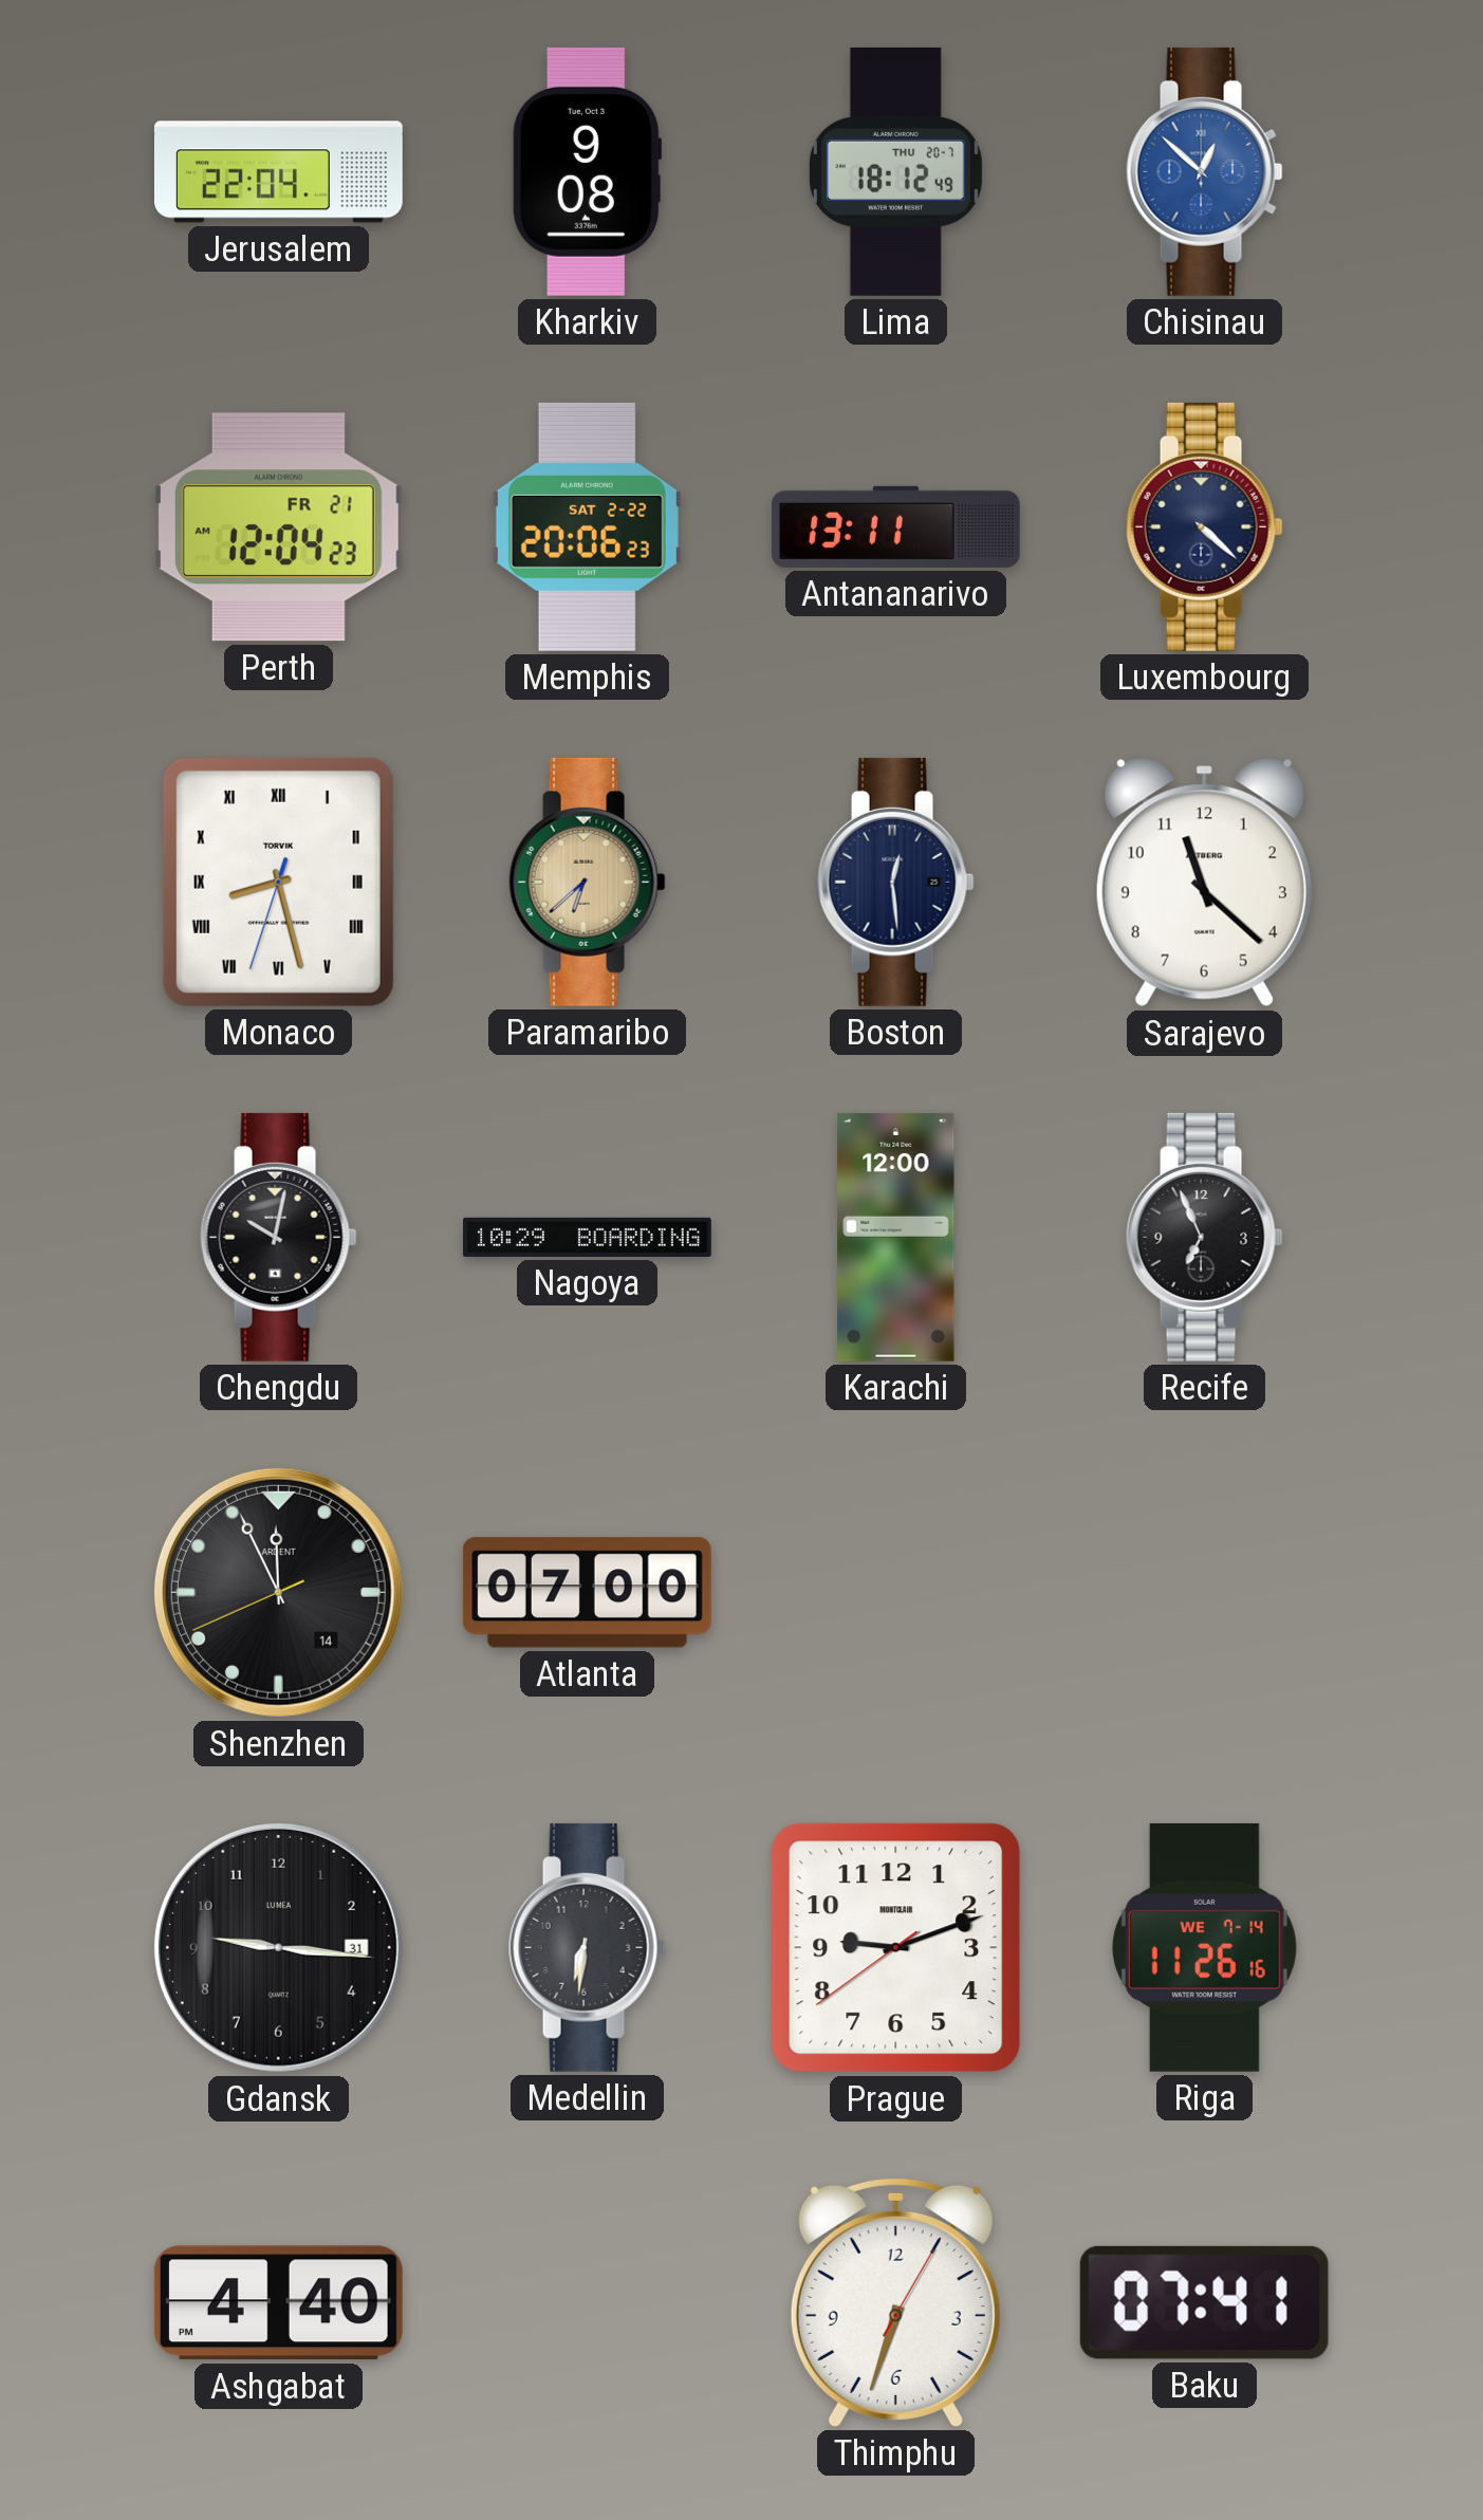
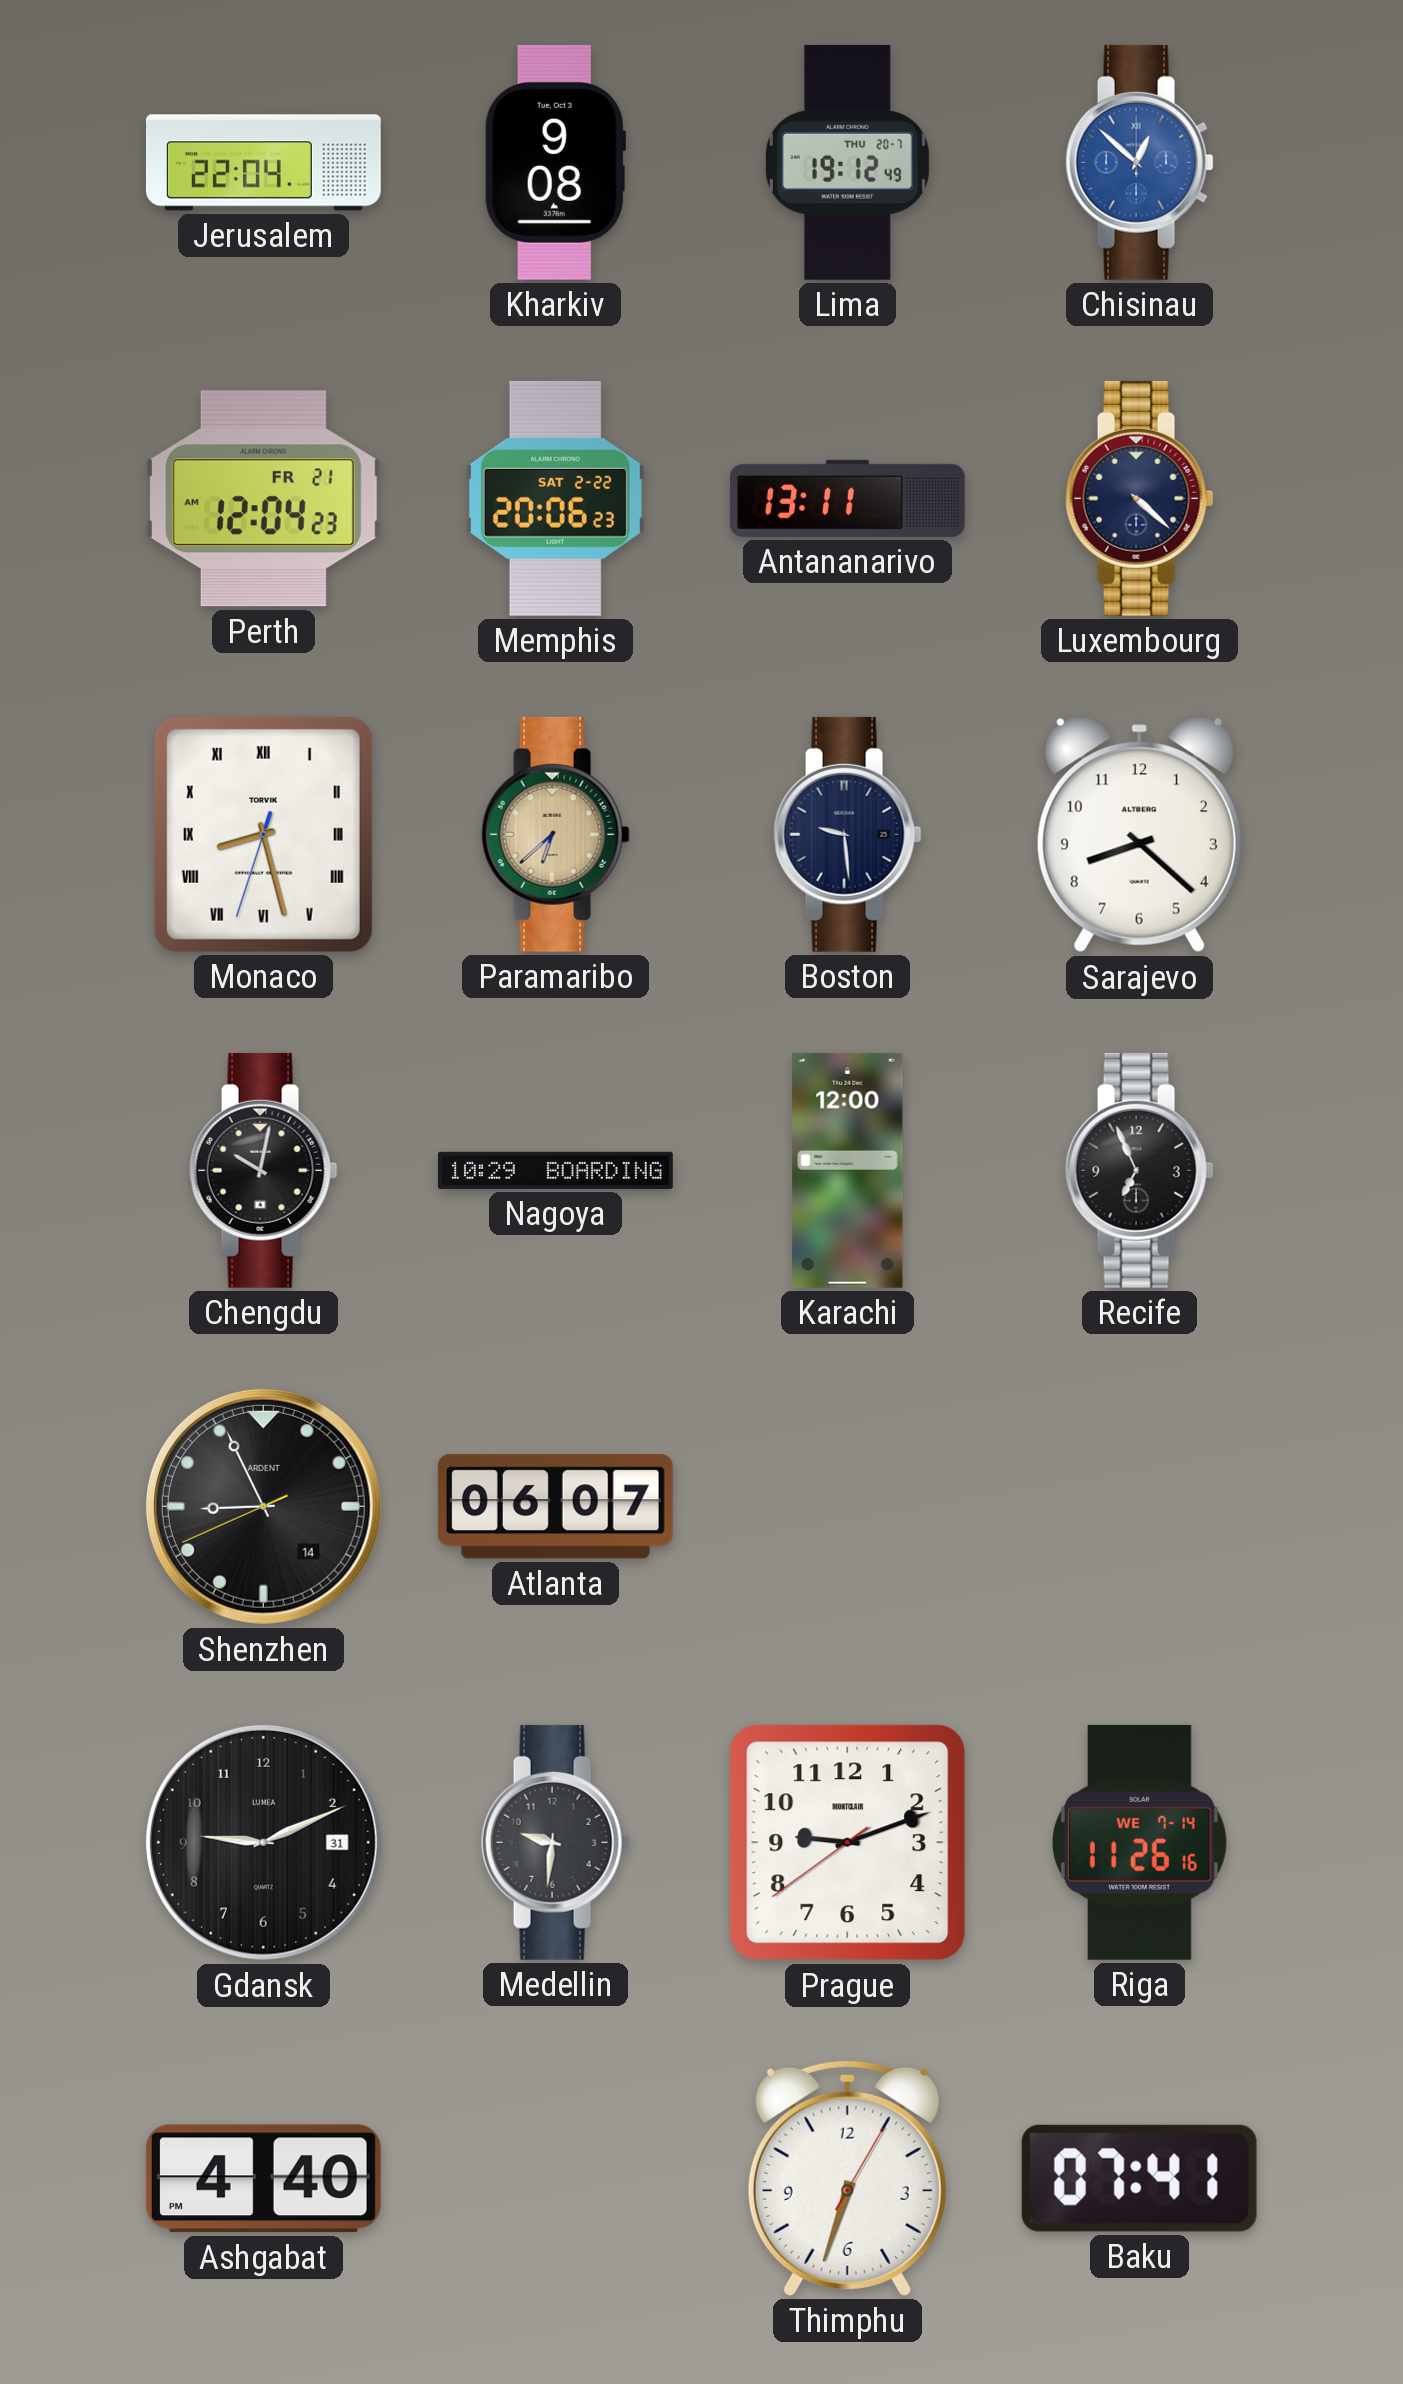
Lima: 18:12 -> 19:12
Boston: 12:29 -> 9:29
Sarajevo: 11:22 -> 8:22
Shenzhen: 11:55 -> 8:55
Atlanta: 07:00 -> 06:07
Gdansk: 9:16 -> 9:11
Medellin: 6:31 -> 9:31
